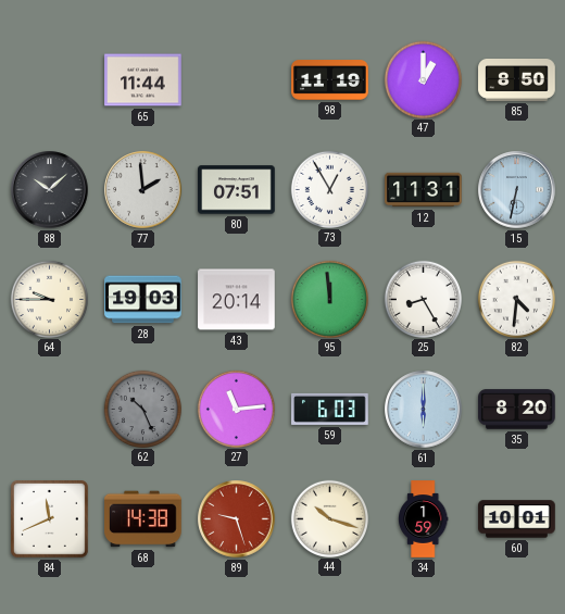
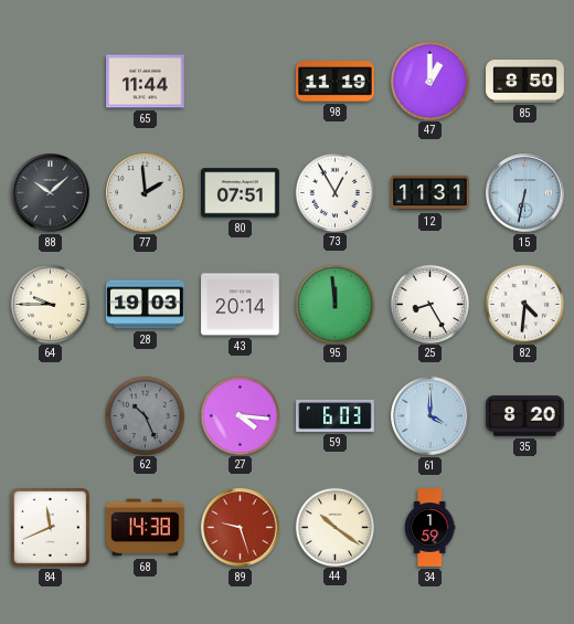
27: 11:14 -> 4:16
61: 6:00 -> 4:00
44: 10:18 -> 10:21
60: 10:01 -> none
